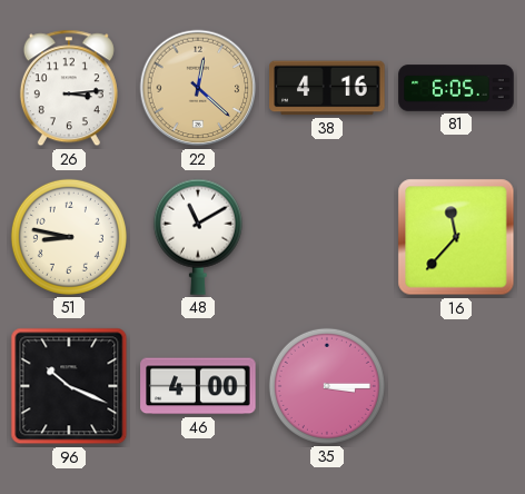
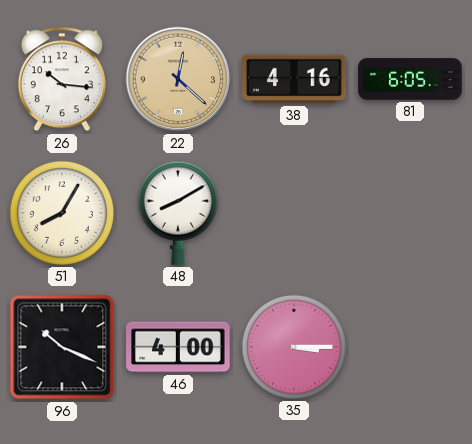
26: 3:14 -> 10:16
51: 8:47 -> 8:05
48: 11:10 -> 8:10
16: 11:37 -> none
